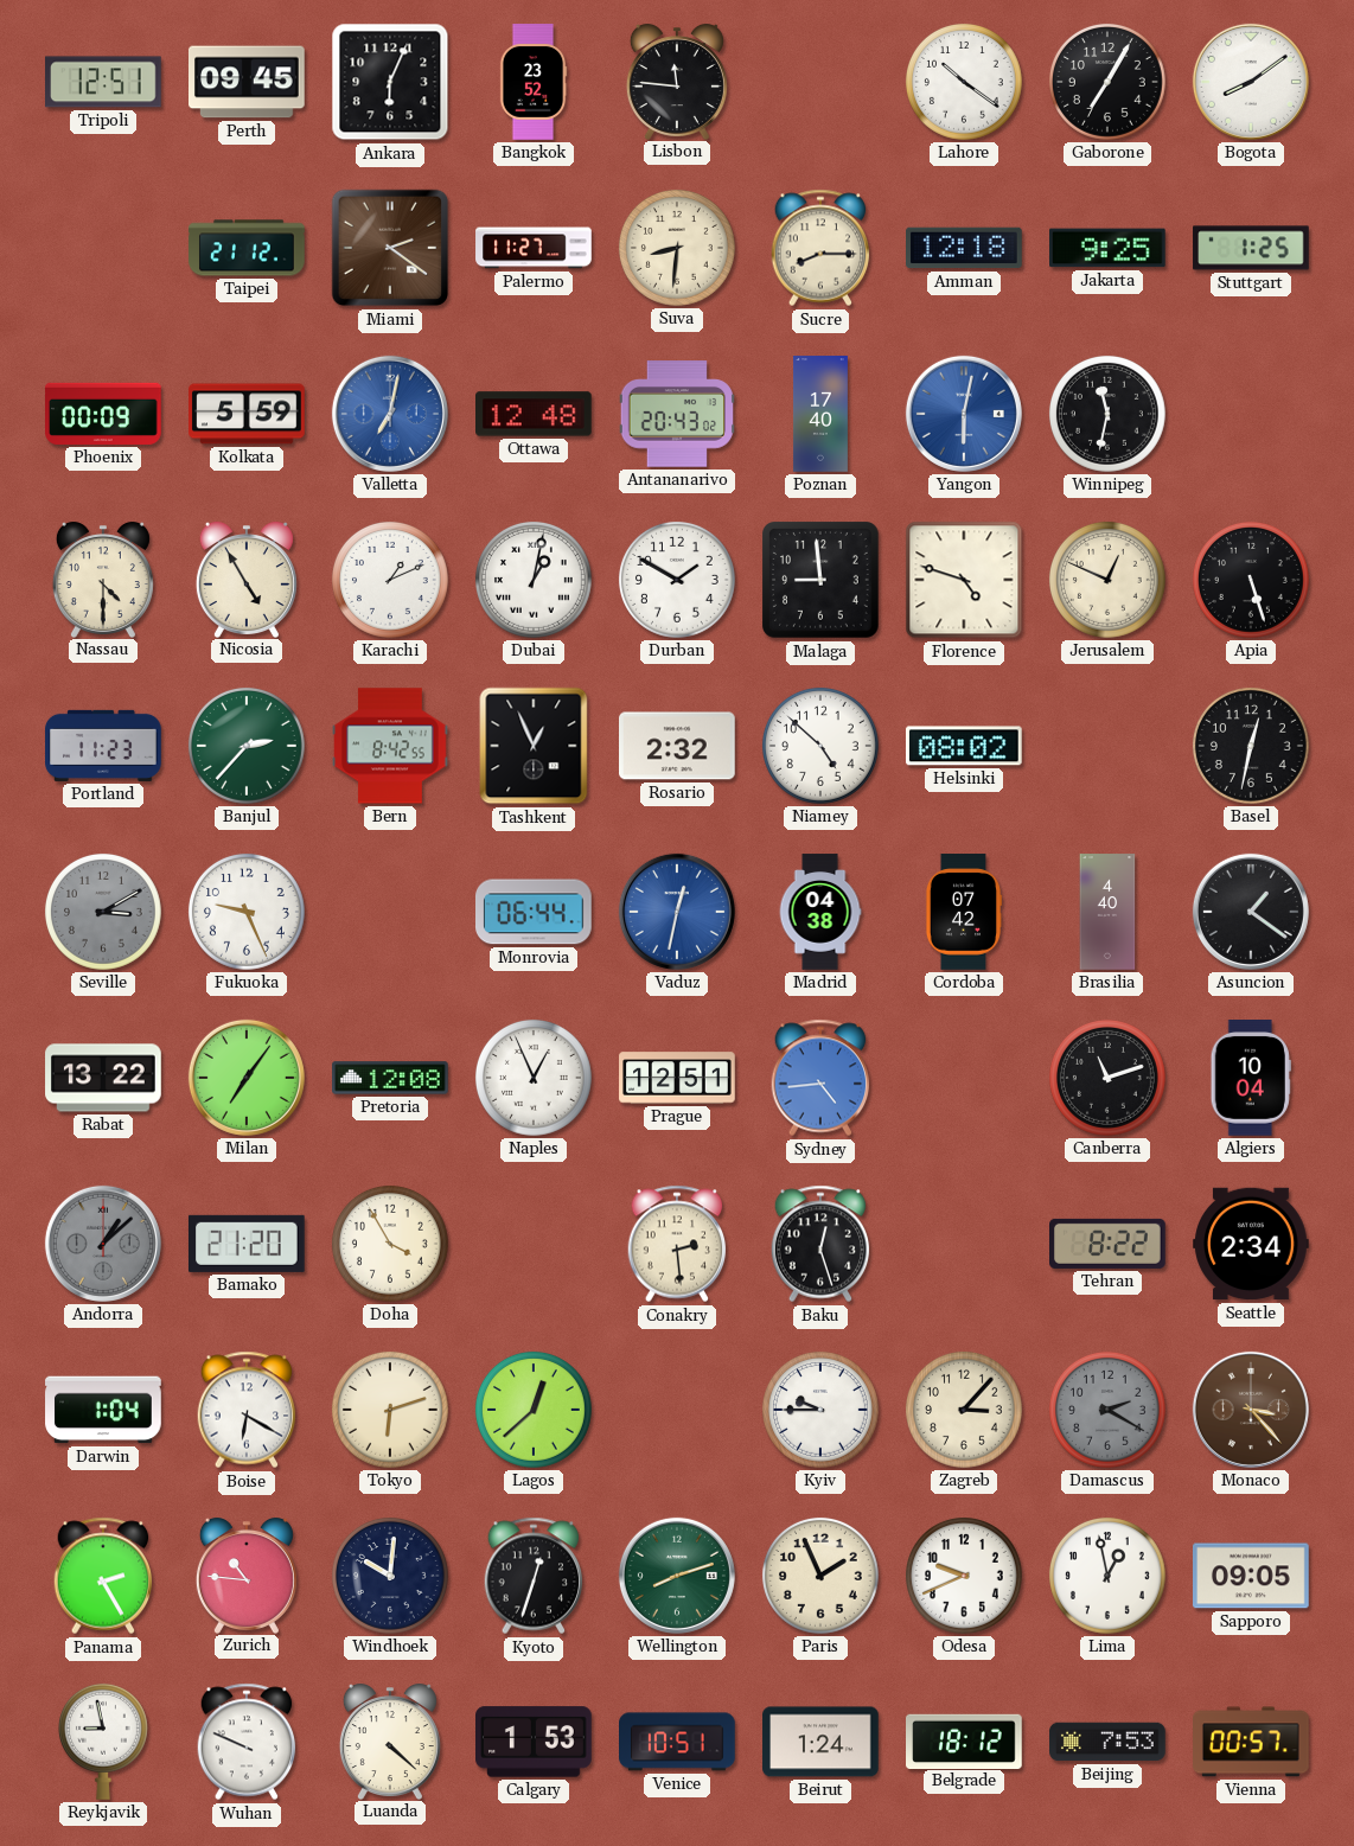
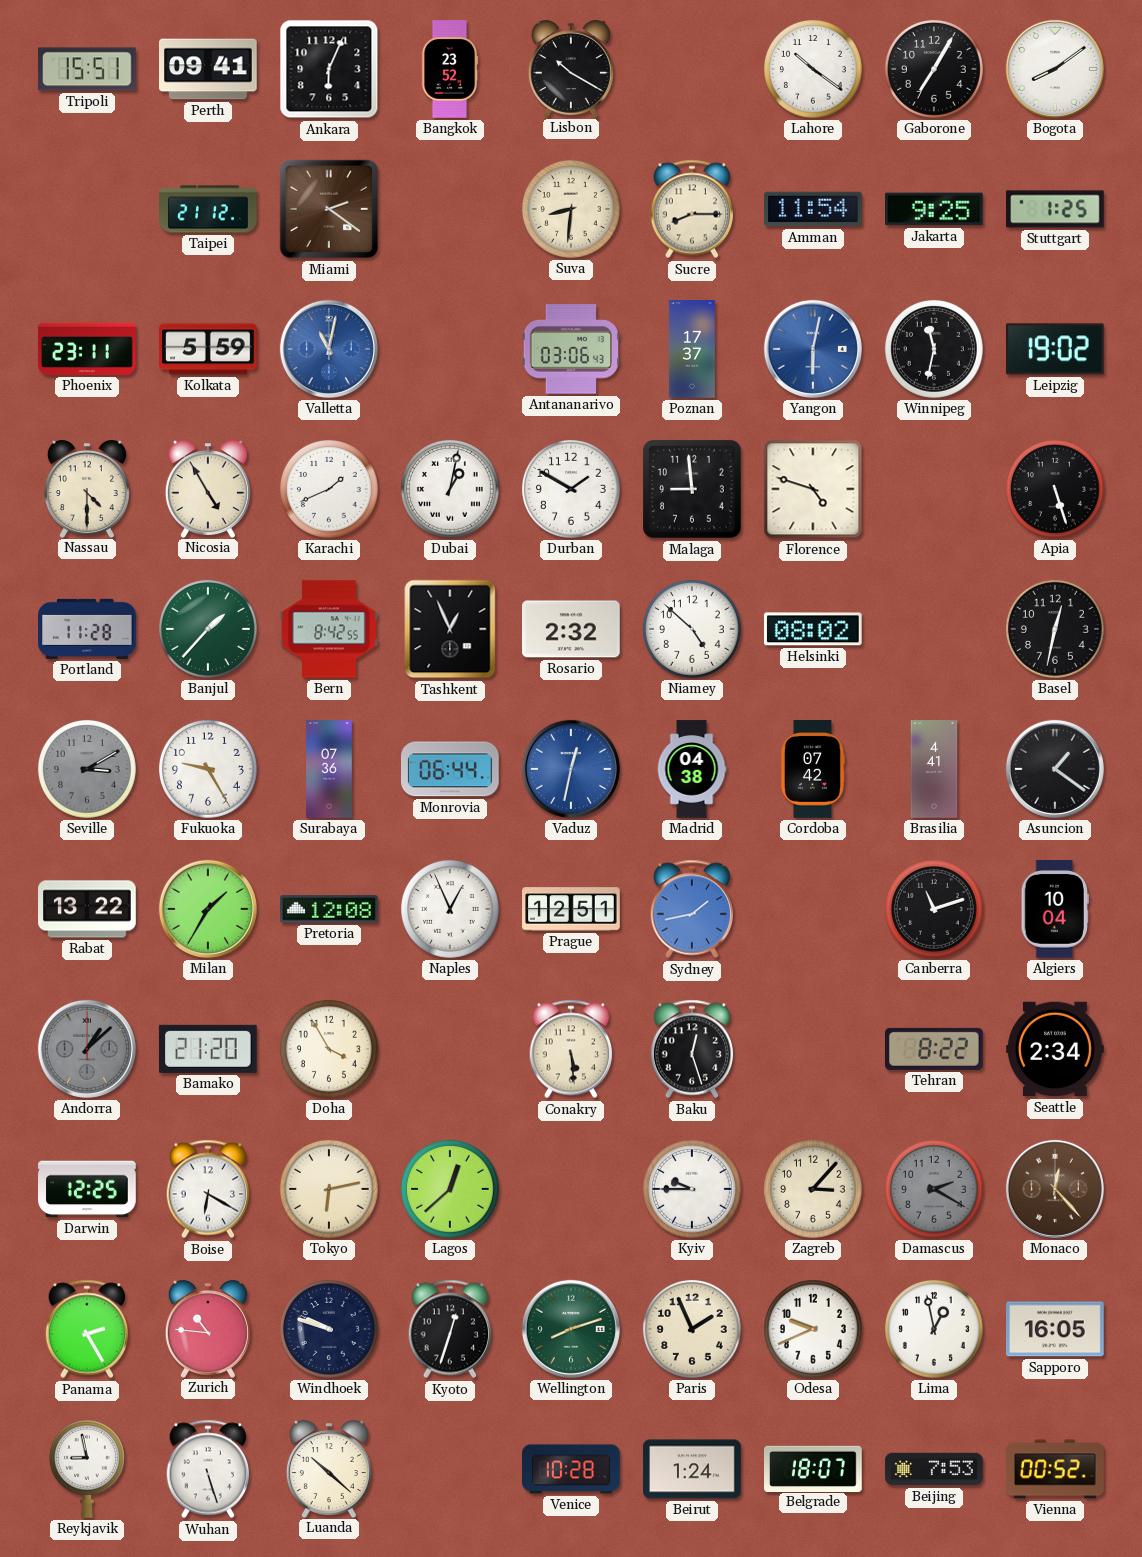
Tripoli: 12:51 -> 15:51
Perth: 09:45 -> 09:41
Lisbon: 11:46 -> 10:20
Palermo: 11:27 -> none
Amman: 12:18 -> 11:54
Phoenix: 00:09 -> 23:11
Valletta: 7:02 -> 11:02
Ottawa: 12:48 -> none
Antananarivo: 20:43 -> 03:06
Poznan: 17:40 -> 17:37
Leipzig: none -> 19:02
Karachi: 1:11 -> 1:41
Jerusalem: 12:49 -> none
Portland: 11:23 -> 11:28
Banjul: 2:37 -> 1:37
Fukuoka: 9:26 -> 9:25
Surabaya: none -> 07:36
Brasilia: 4:40 -> 4:41
Milan: 7:06 -> 1:35
Sydney: 4:44 -> 1:43
Conakry: 2:29 -> 5:29
Darwin: 1:04 -> 12:25
Tokyo: 6:12 -> 6:13
Monaco: 3:23 -> 12:23
Windhoek: 10:01 -> 9:48
Sapporo: 09:05 -> 16:05
Wuhan: 9:49 -> 5:27
Luanda: 4:22 -> 10:22
Calgary: 1:53 -> none
Venice: 10:51 -> 10:28
Belgrade: 18:12 -> 18:07
Vienna: 00:57 -> 00:52
